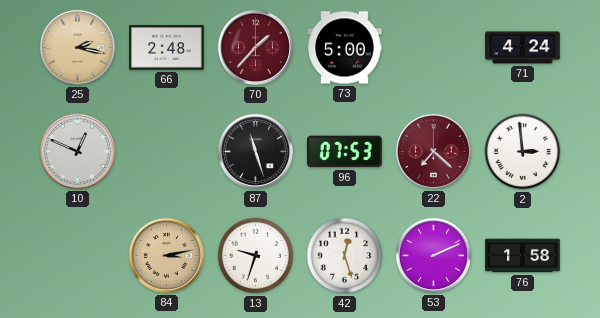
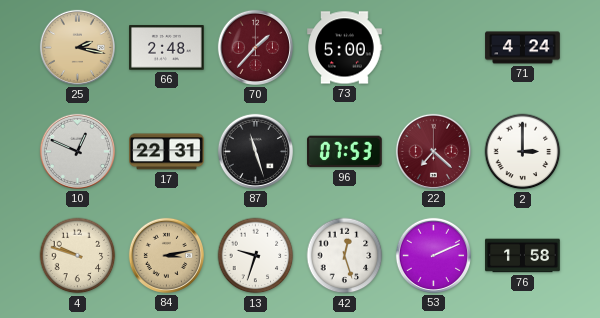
17: none -> 22:31
2: 2:59 -> 3:00
4: none -> 9:48
